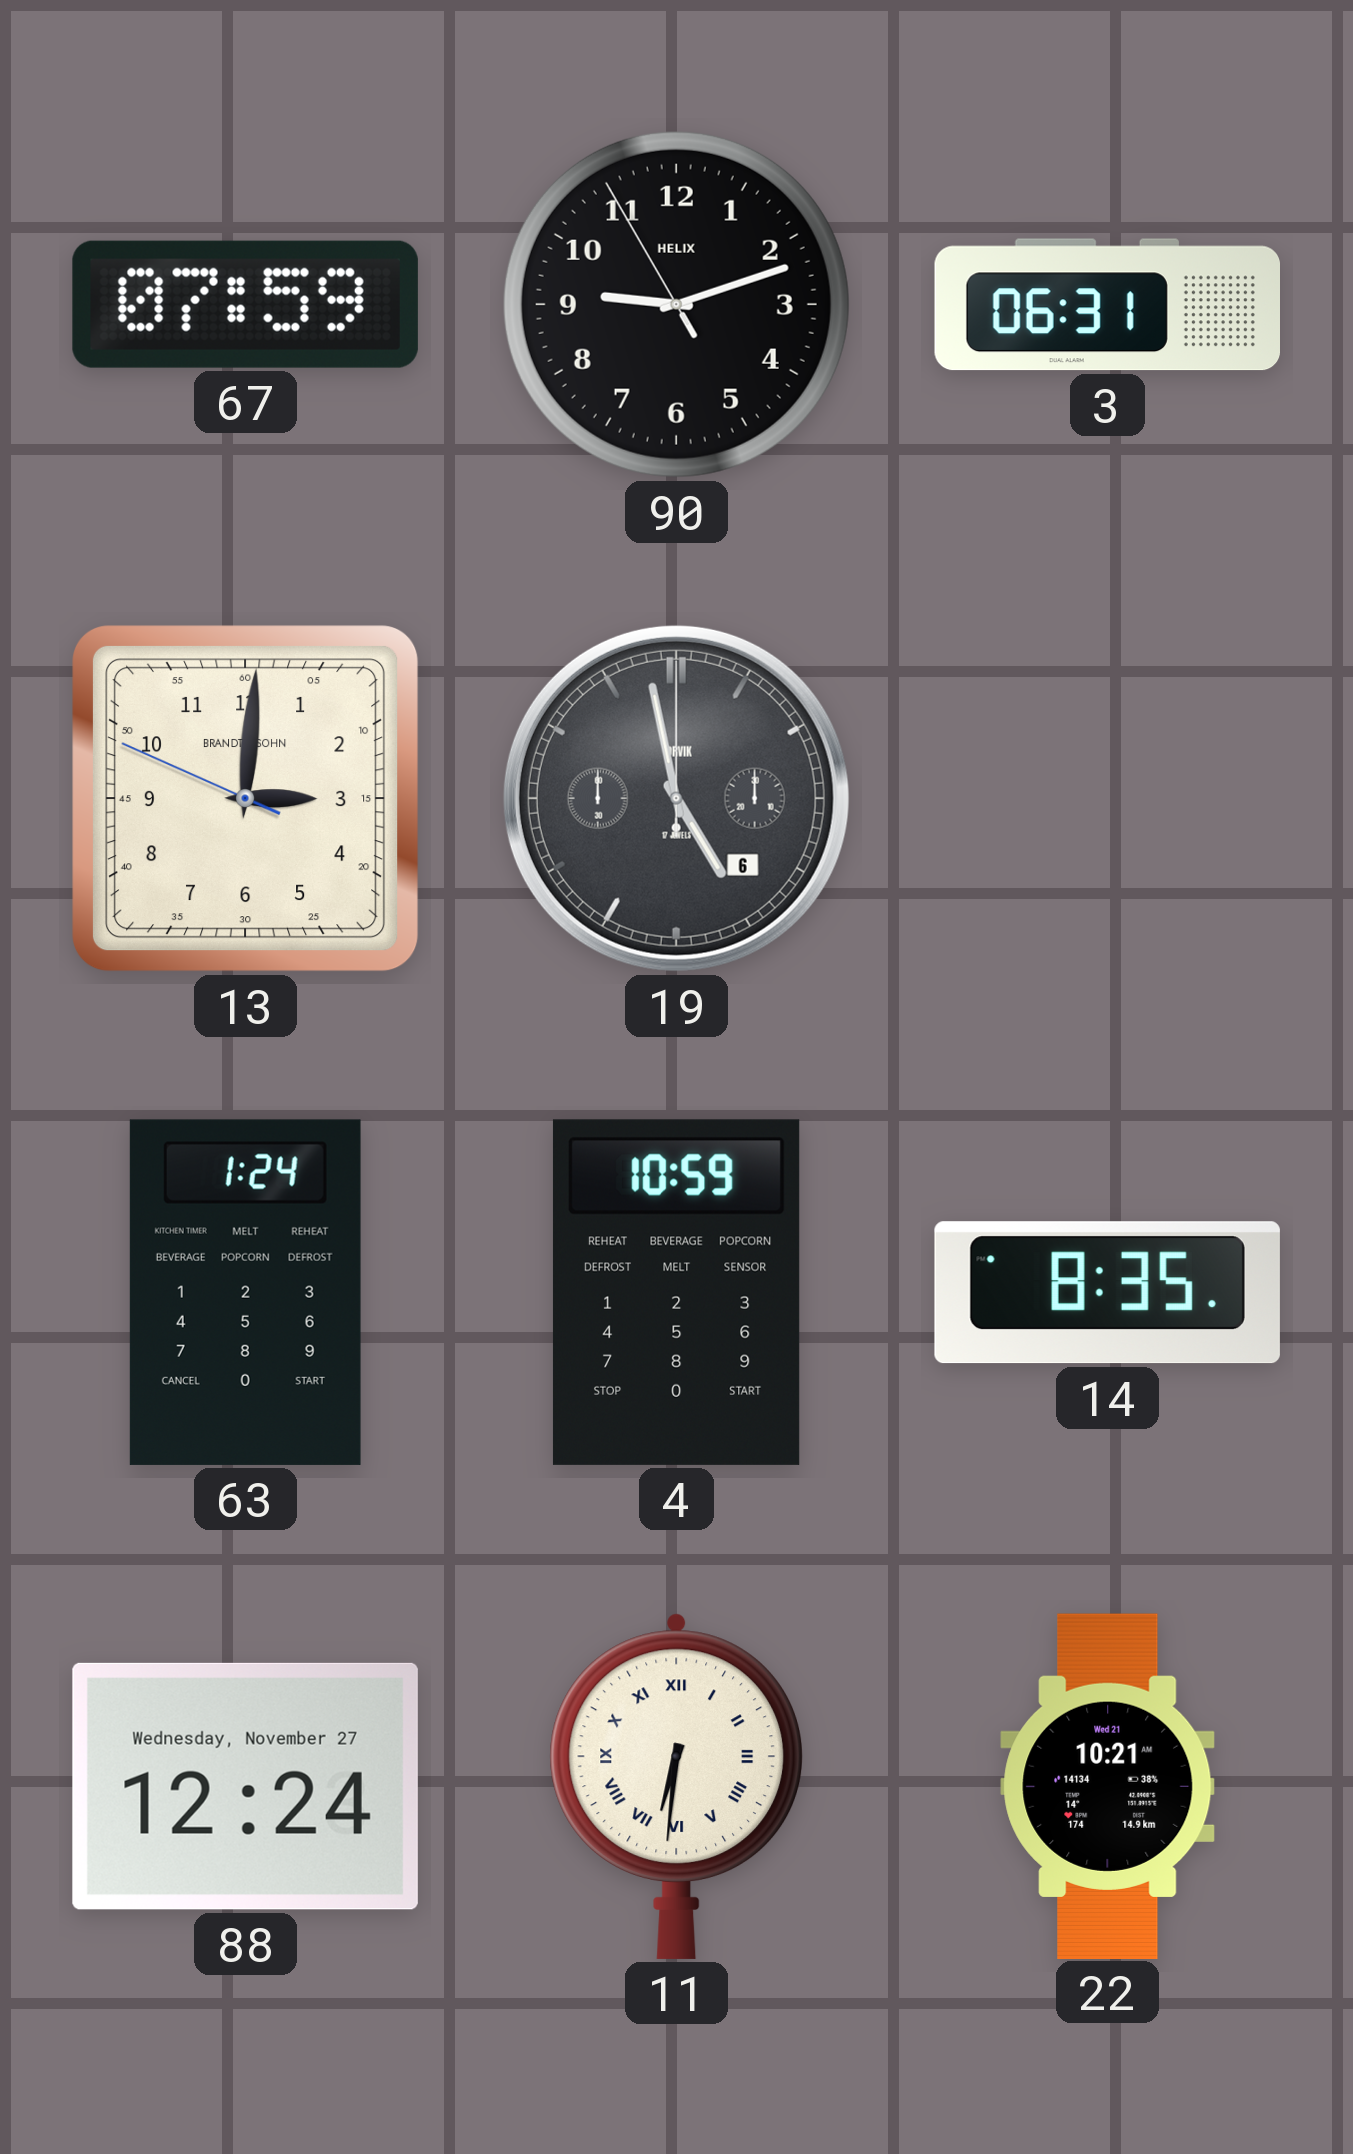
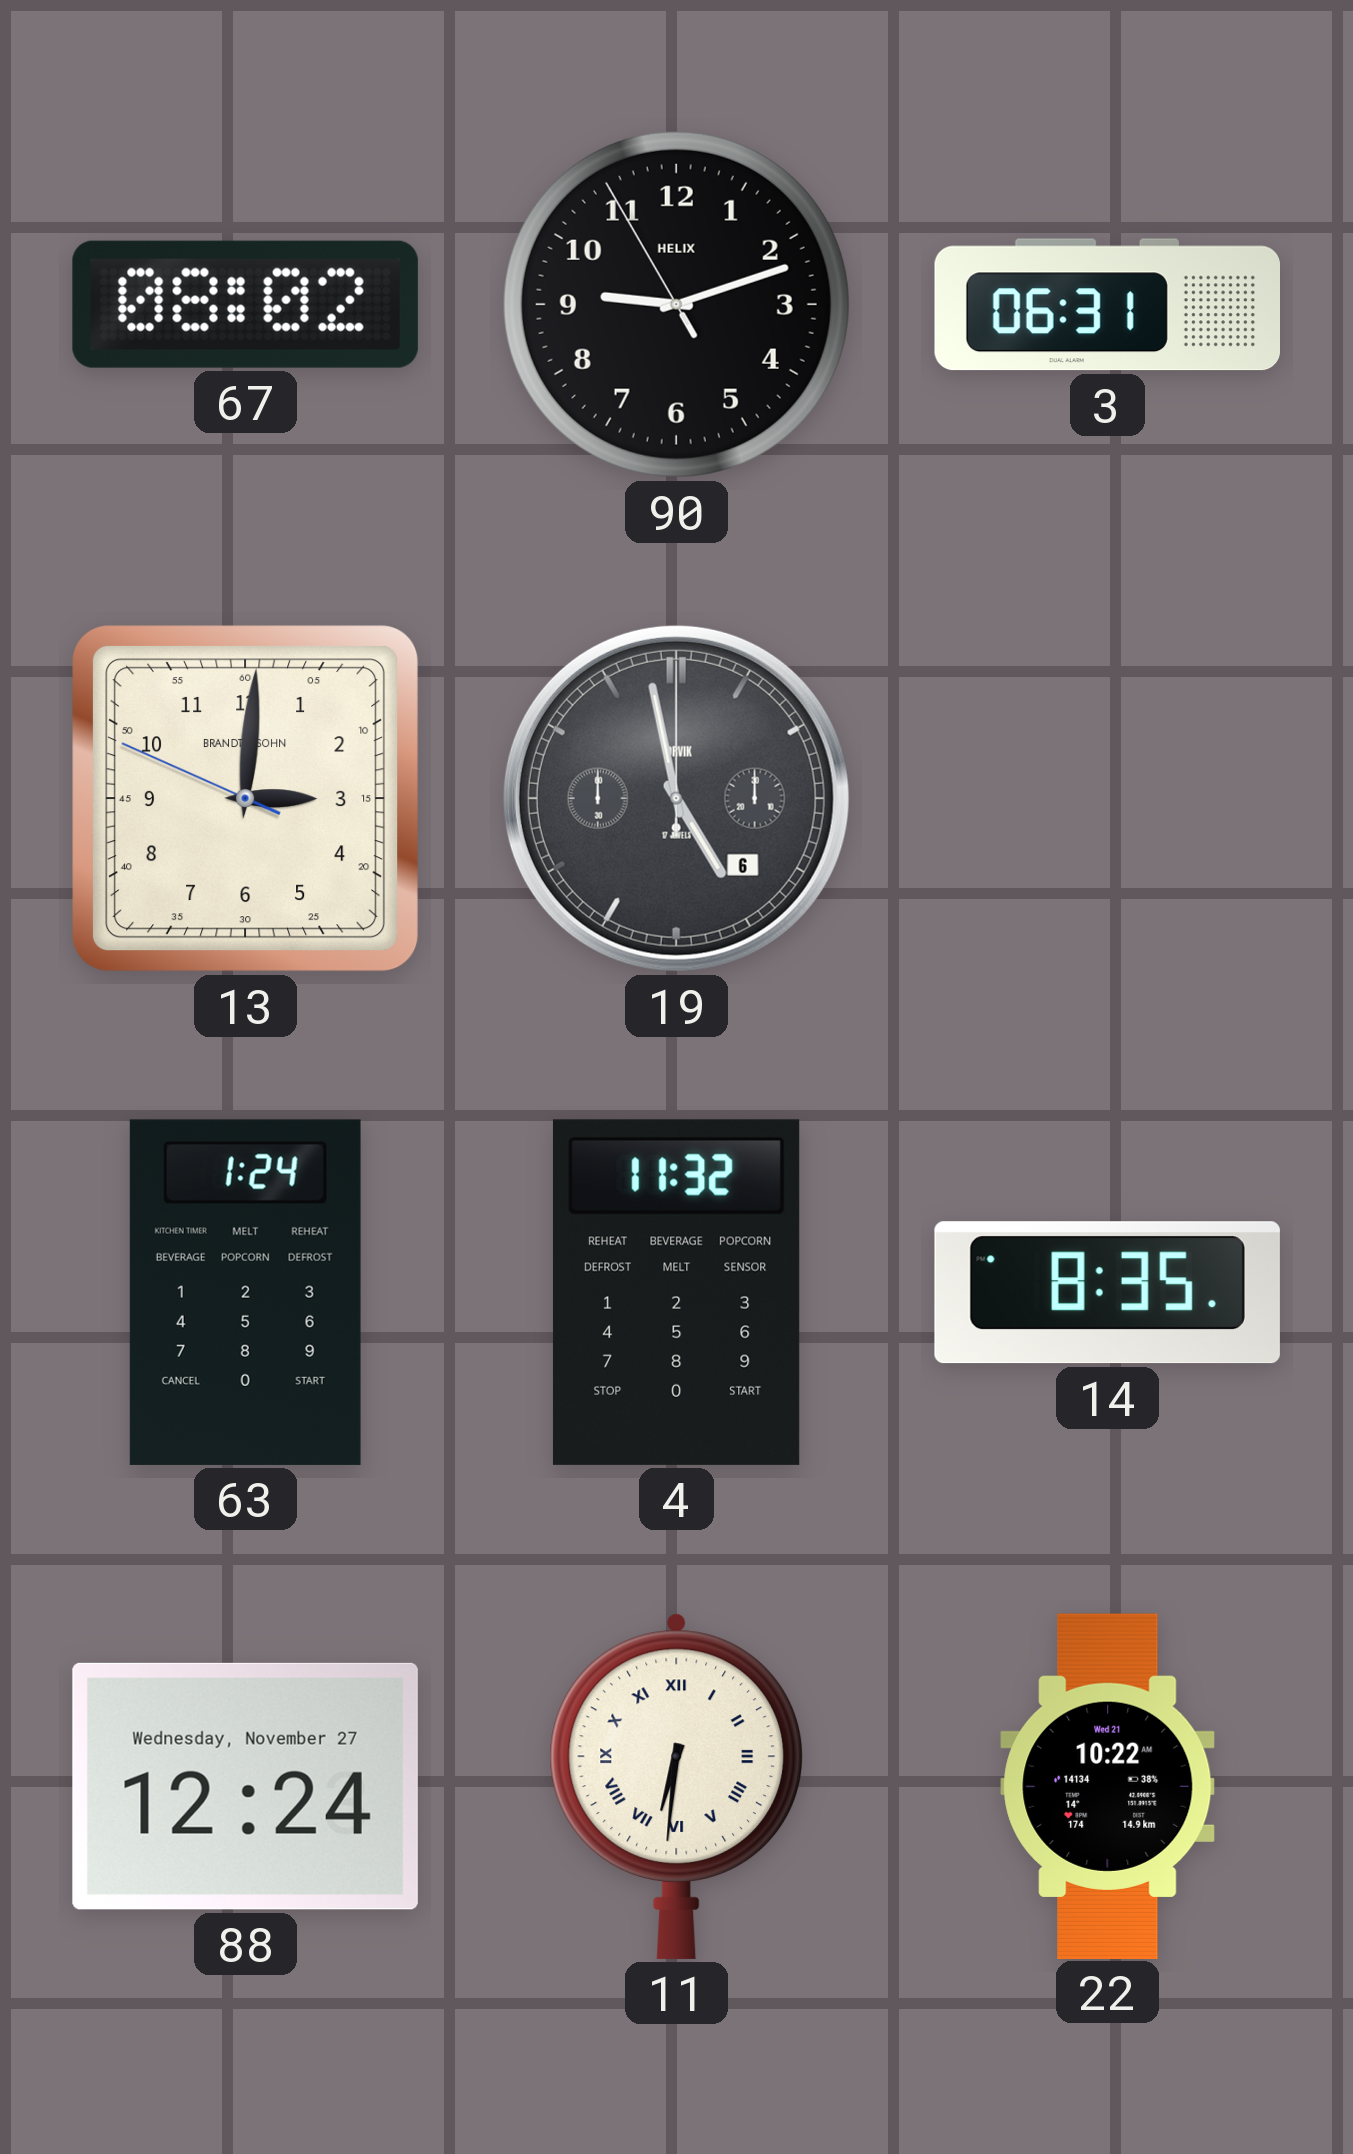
67: 07:59 -> 08:02
4: 10:59 -> 11:32
22: 10:21 -> 10:22
